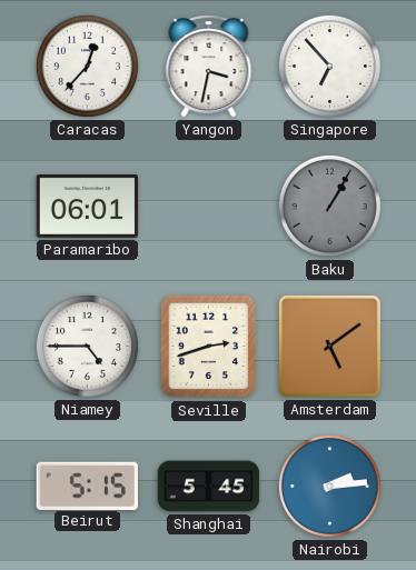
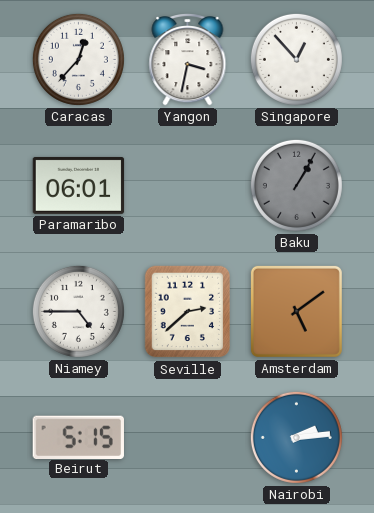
Singapore: 6:53 -> 12:53
Seville: 2:42 -> 2:38
Shanghai: 5:45 -> none
